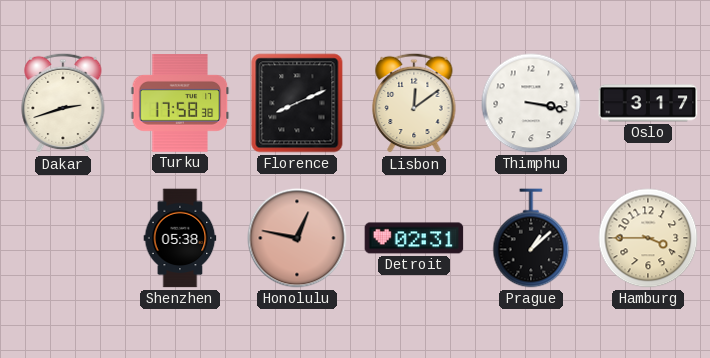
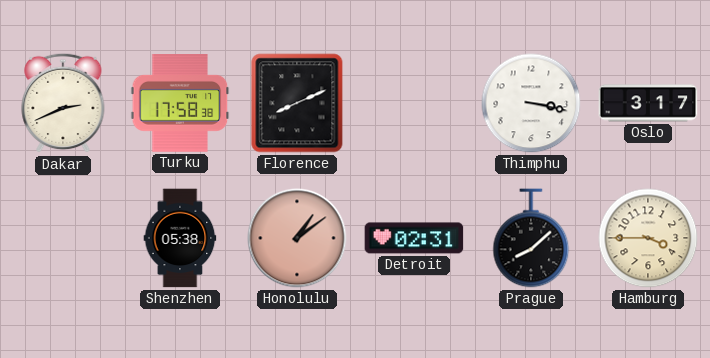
Dakar: 2:42 -> 2:41
Lisbon: 12:09 -> none
Honolulu: 12:47 -> 1:09
Prague: 1:08 -> 8:08
